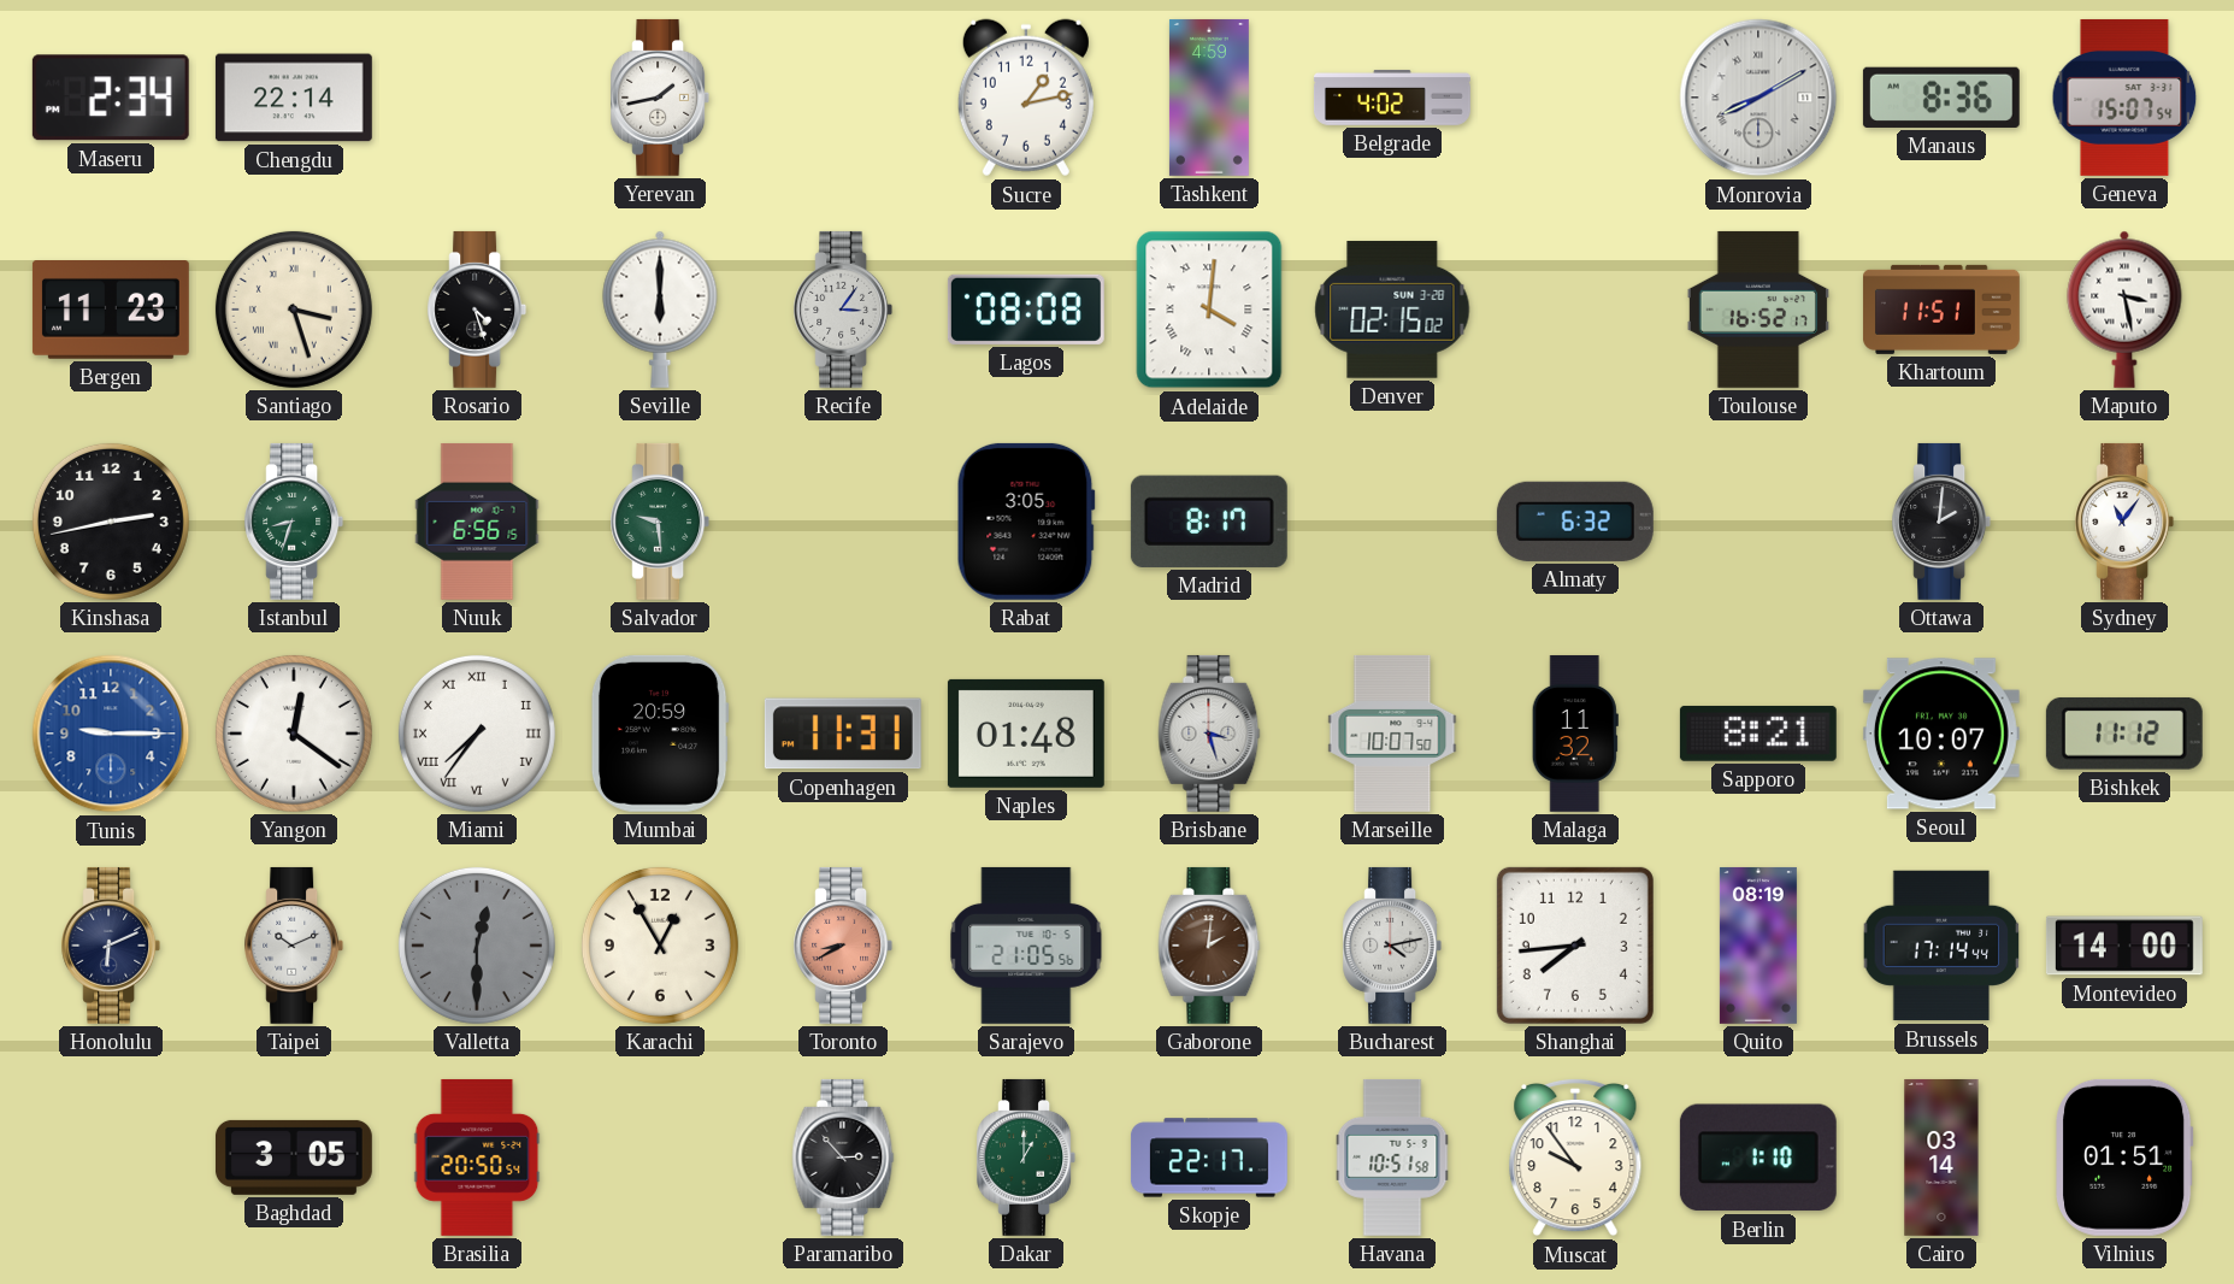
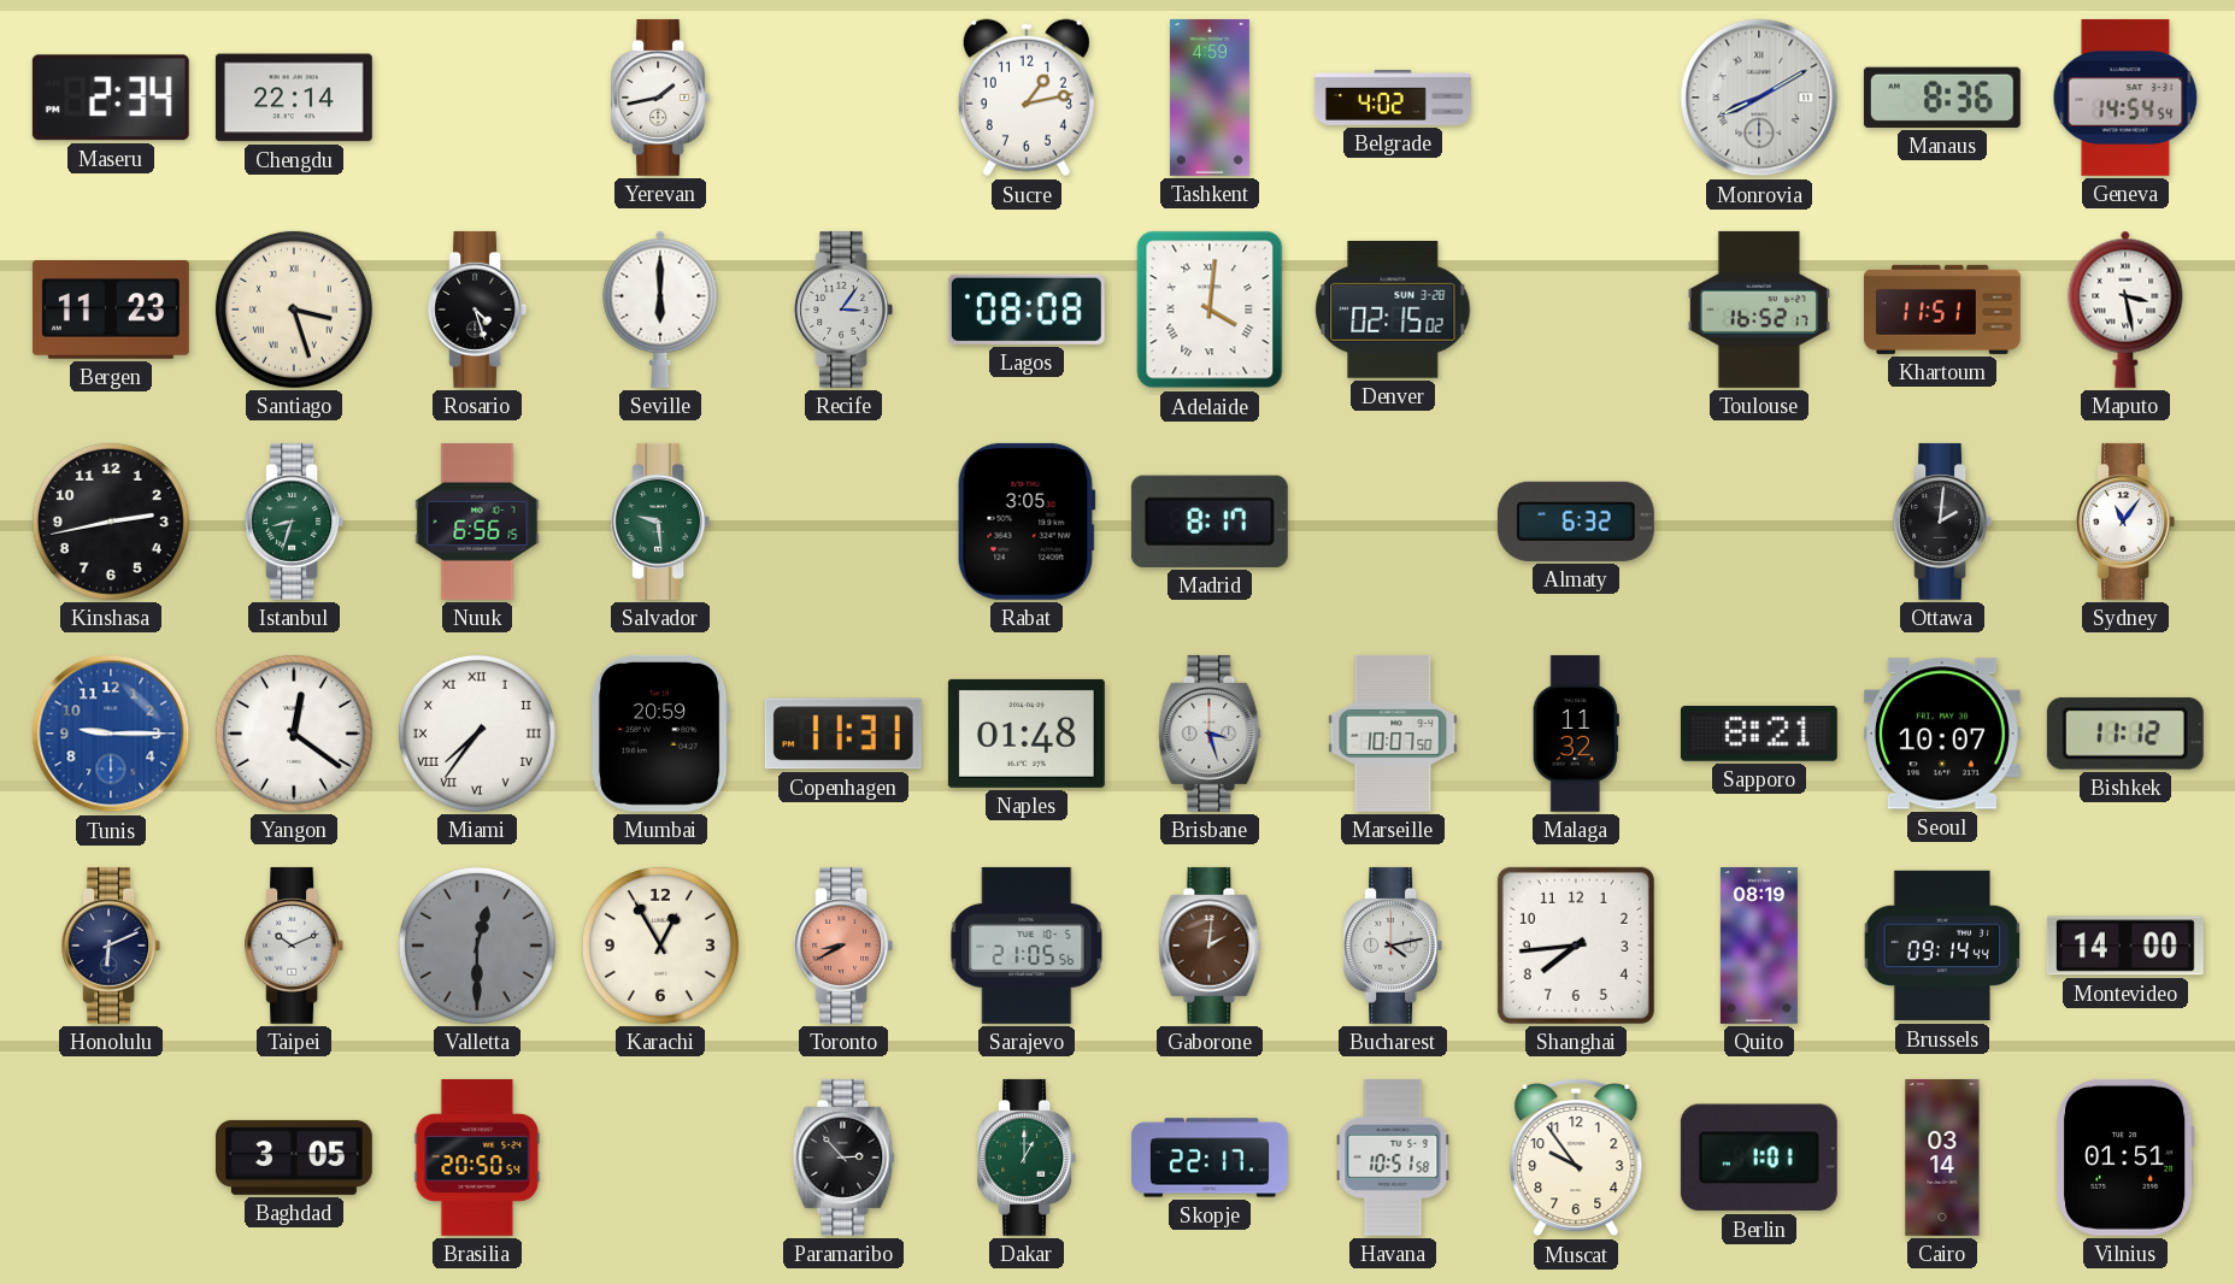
Geneva: 15:07 -> 14:54
Brussels: 17:14 -> 09:14
Berlin: 1:10 -> 1:01
